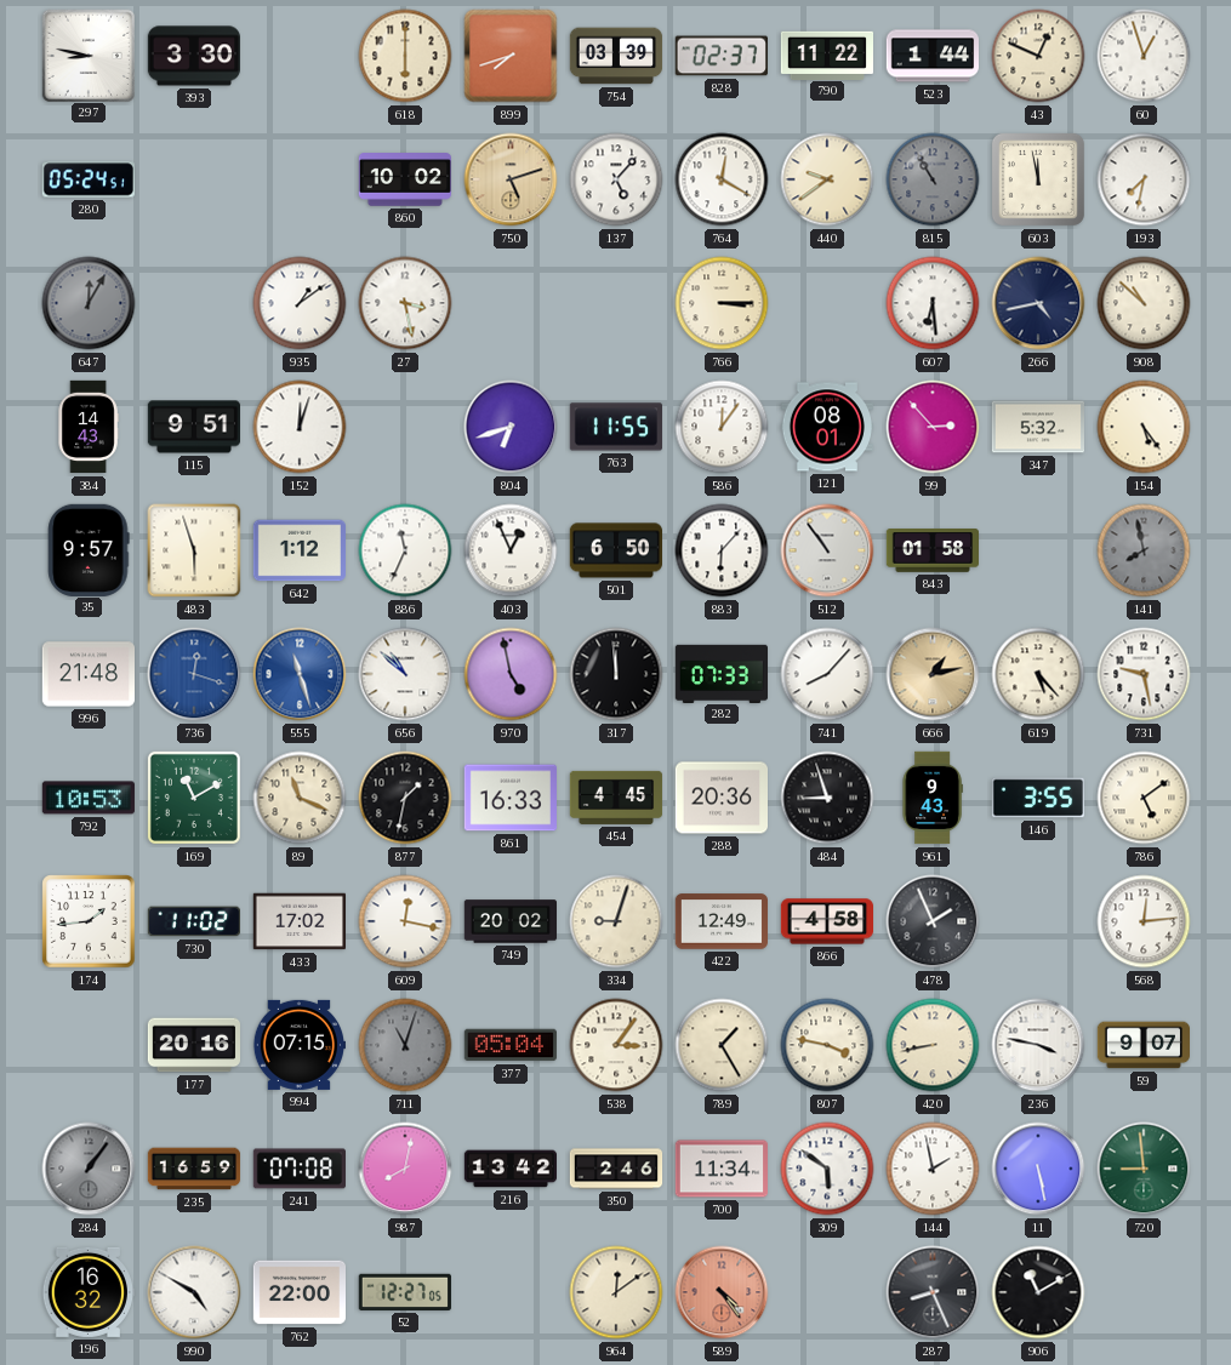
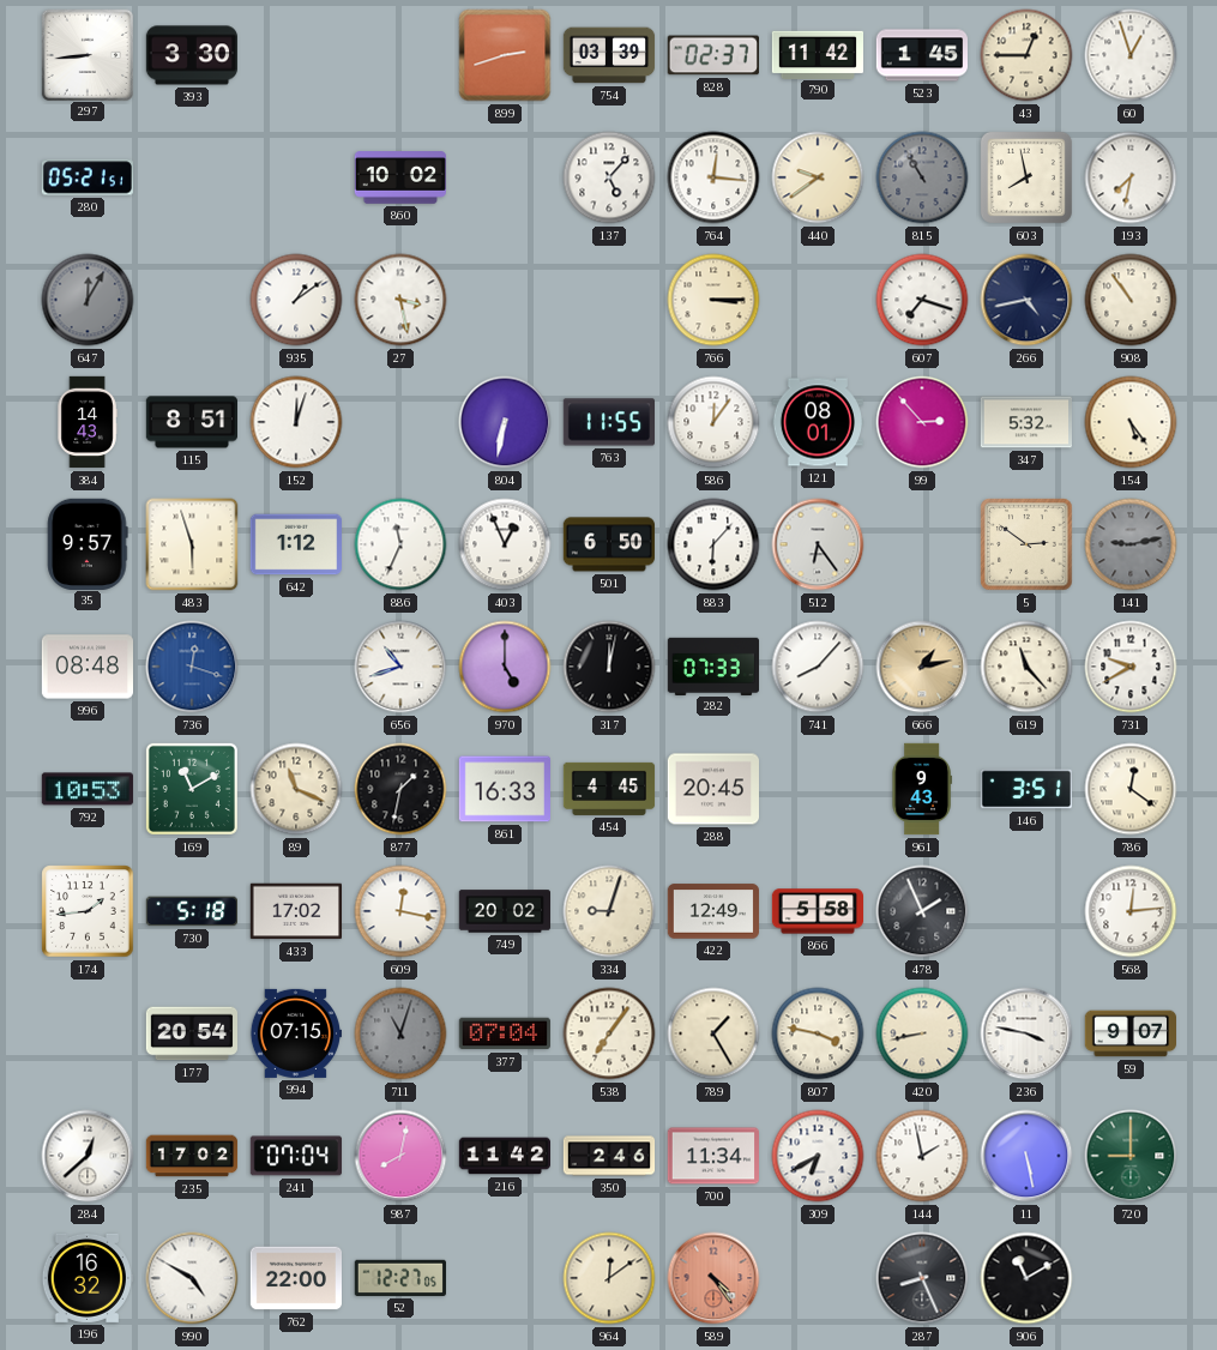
297: 8:47 -> 8:44
618: 6:00 -> none
899: 7:42 -> 2:42
790: 11:22 -> 11:42
523: 1:44 -> 1:45
43: 12:49 -> 12:45
280: 05:24 -> 05:21
750: 5:12 -> none
764: 12:20 -> 12:16
603: 11:58 -> 7:58
607: 6:29 -> 7:18
908: 10:52 -> 10:54
115: 9:51 -> 8:51
804: 6:42 -> 6:32
512: 10:54 -> 6:24
843: 01:58 -> none
5: none -> 2:51
141: 7:58 -> 9:13
996: 21:48 -> 08:48
555: 11:27 -> none
656: 10:52 -> 10:42
970: 4:58 -> 5:00
317: 11:59 -> 12:02
619: 5:23 -> 11:23
731: 9:28 -> 9:40
288: 20:36 -> 20:45
484: 8:57 -> none
146: 3:55 -> 3:51
786: 5:09 -> 12:21
730: 11:02 -> 5:18
866: 4:58 -> 5:58
177: 20:16 -> 20:54
377: 05:04 -> 07:04
538: 3:06 -> 7:06
284: 1:06 -> 12:38
284 dial: grey -> white
235: 16:59 -> 17:02
241: 07:08 -> 07:04
216: 13:42 -> 11:42
309: 5:51 -> 6:40
720: 8:59 -> 9:00
